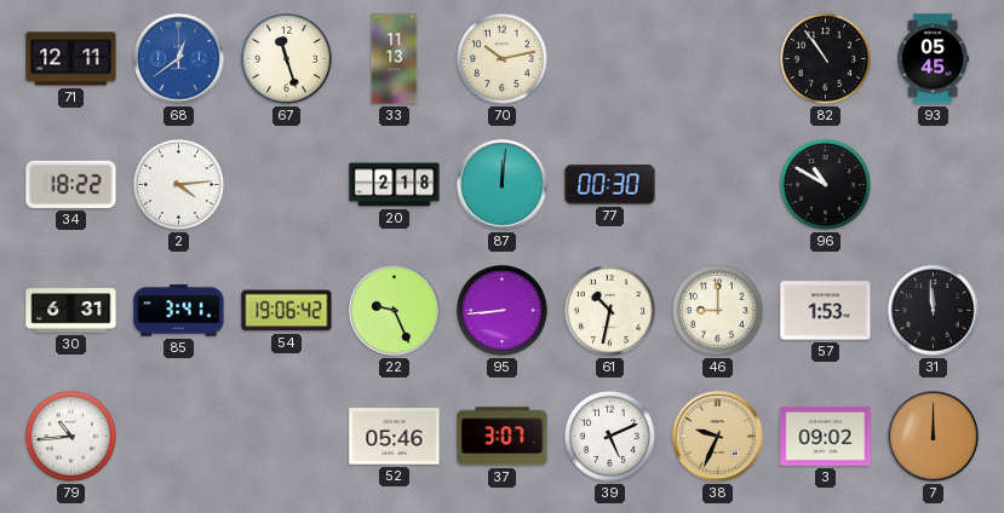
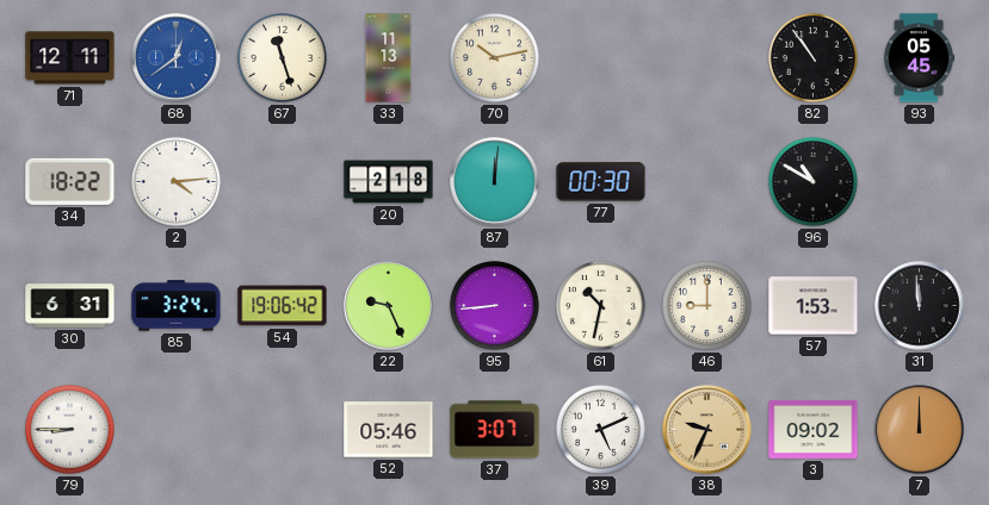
85: 3:41 -> 3:24
79: 10:44 -> 8:45
